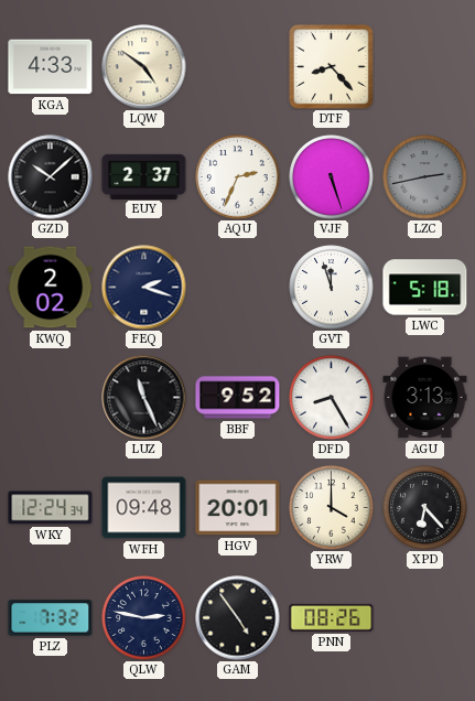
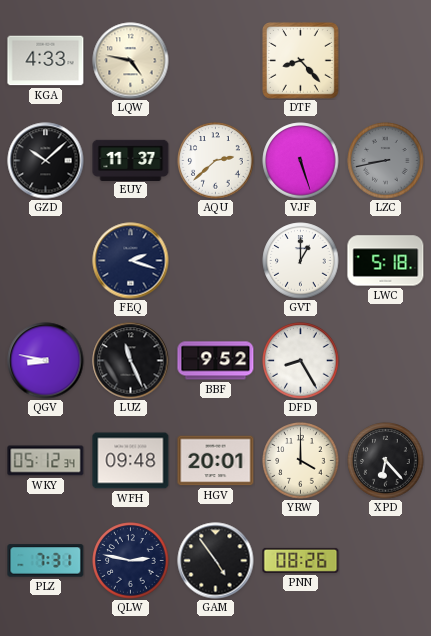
LQW: 4:51 -> 4:47
EUY: 2:37 -> 11:37
AQU: 2:34 -> 2:38
LZC: 2:43 -> 8:43
KWQ: 2:02 -> none
GVT: 11:57 -> 1:00
QGV: none -> 8:47
AGU: 3:13 -> none
WKY: 12:24 -> 05:12
PLZ: 7:32 -> 7:31
